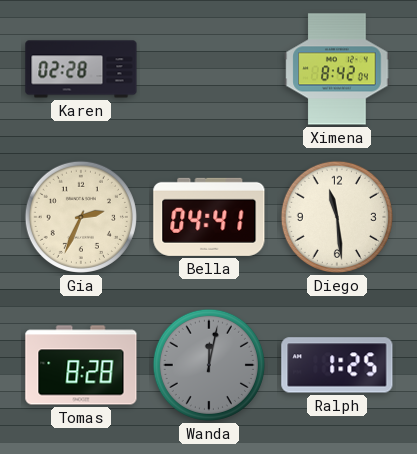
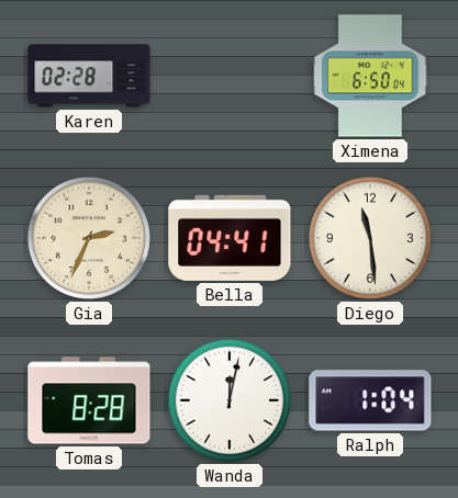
Ximena: 8:42 -> 6:50
Wanda dial: grey -> white
Ralph: 1:25 -> 1:04
